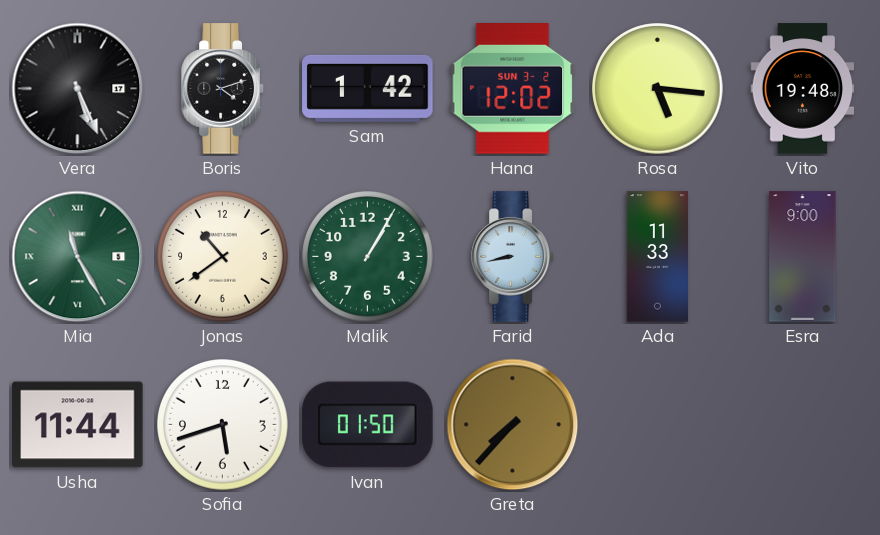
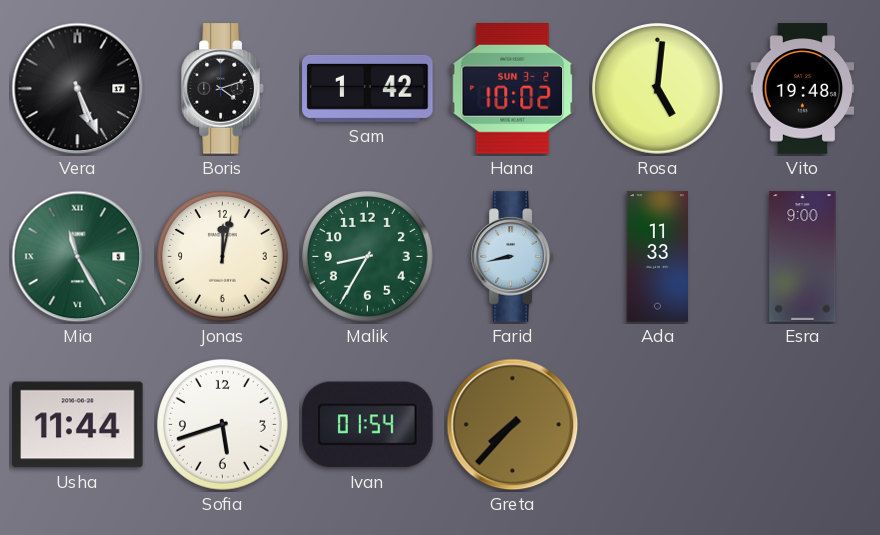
Hana: 12:02 -> 10:02
Rosa: 5:16 -> 5:01
Jonas: 10:39 -> 12:02
Malik: 1:05 -> 8:35
Ivan: 01:50 -> 01:54
